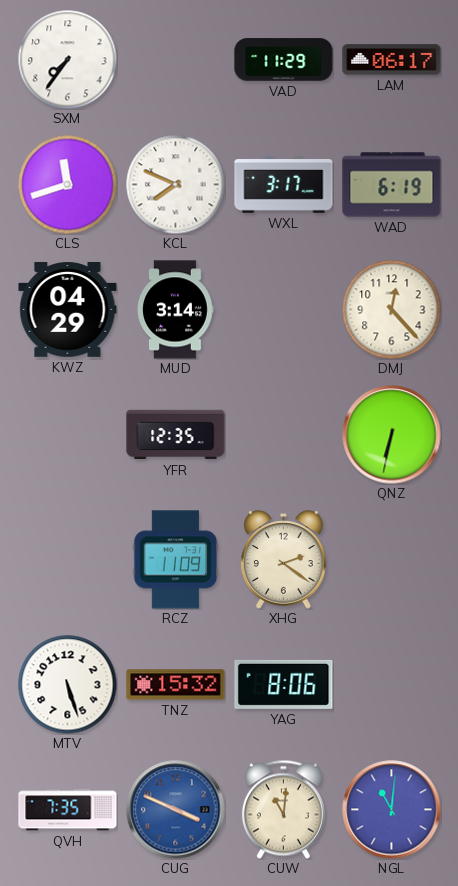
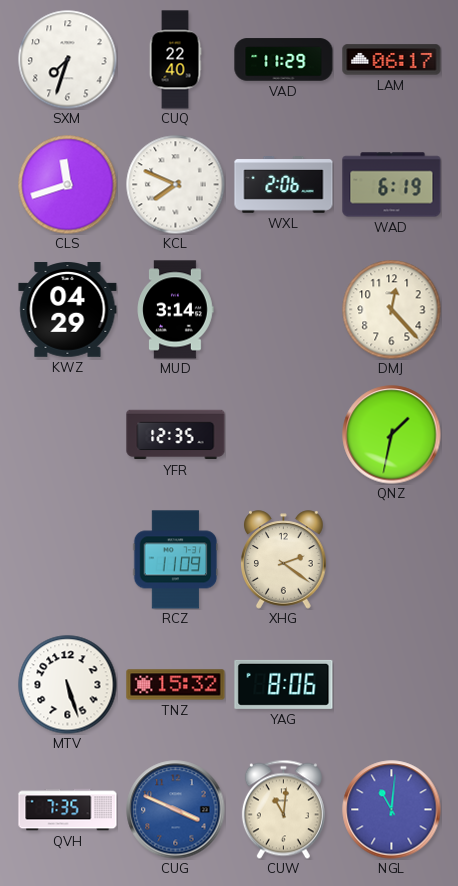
SXM: 7:36 -> 7:33
CUQ: none -> 22:40
WXL: 3:17 -> 2:06
QNZ: 6:32 -> 1:32
